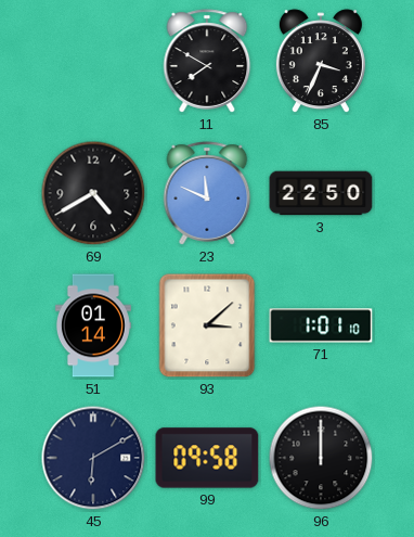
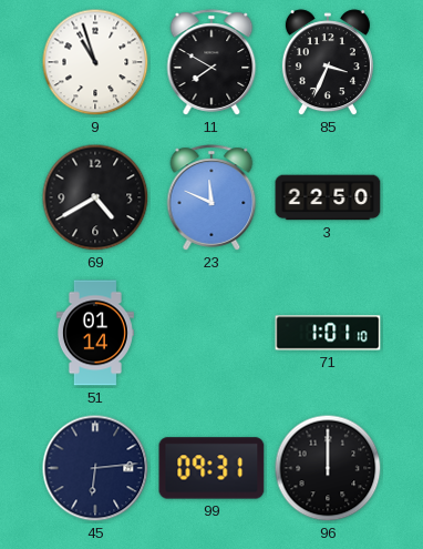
9: none -> 10:57
93: 3:08 -> none
45: 6:10 -> 6:14
99: 09:58 -> 09:31
